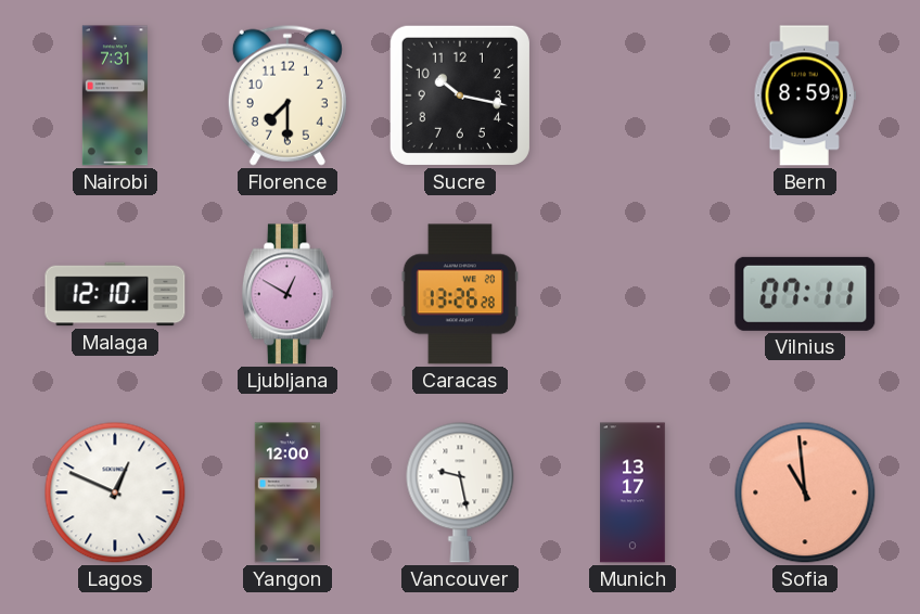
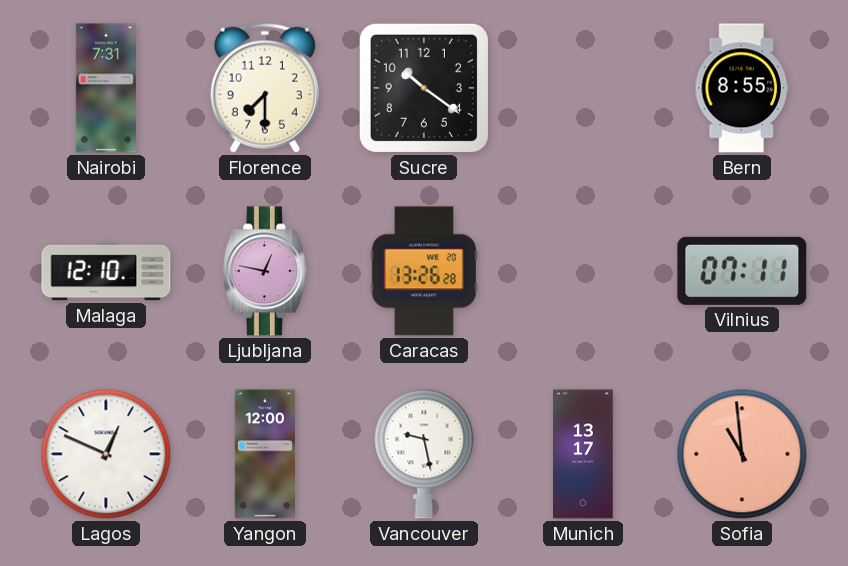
Sucre: 10:17 -> 10:21
Bern: 8:59 -> 8:55
Ljubljana: 12:50 -> 12:47
